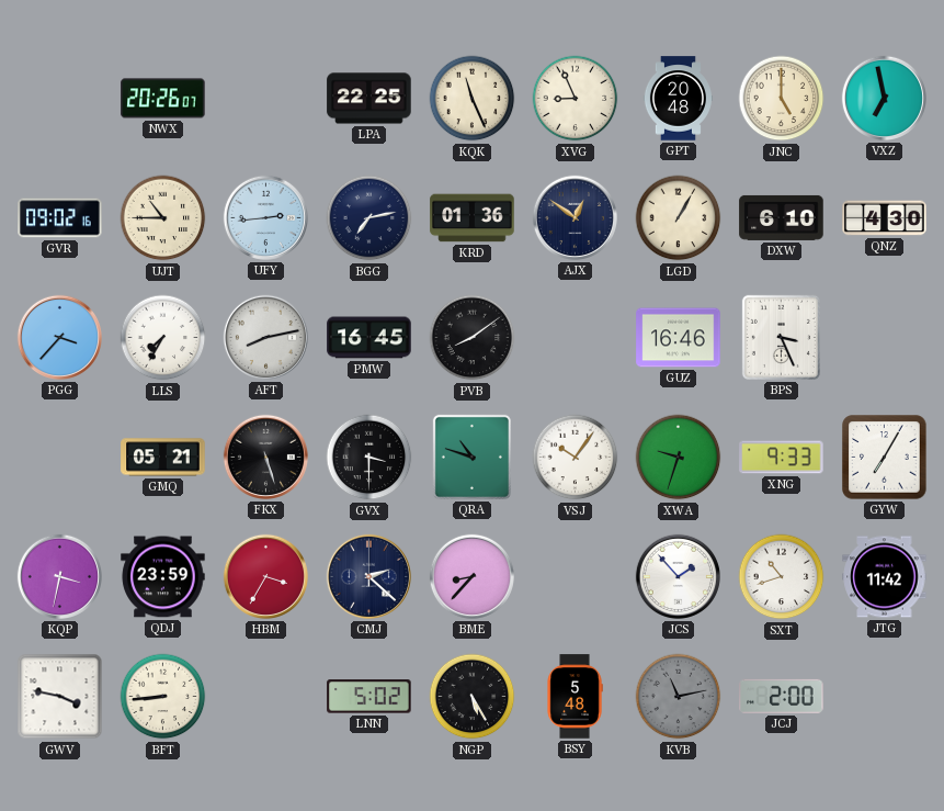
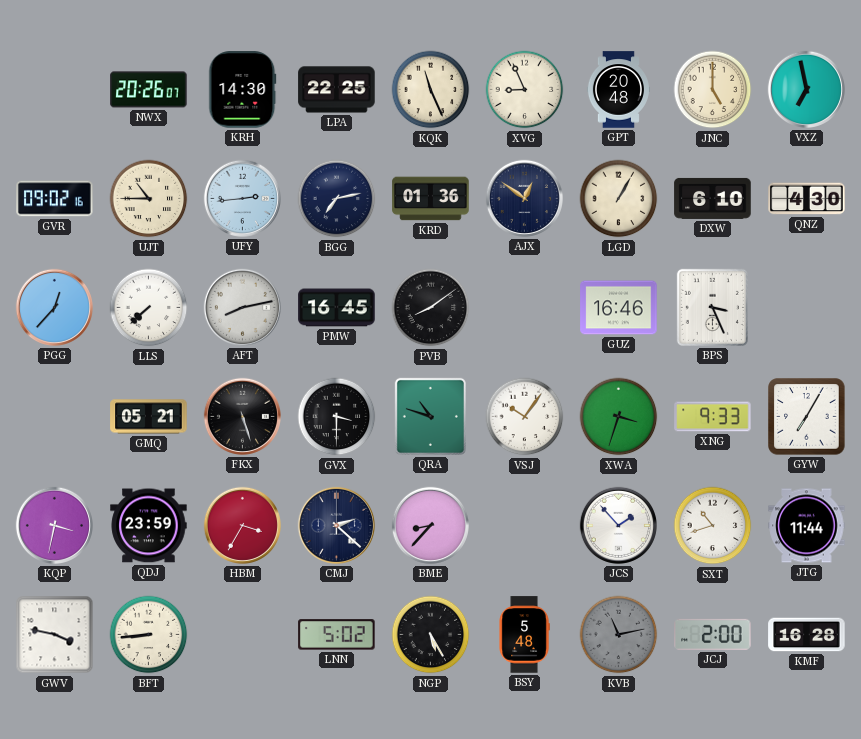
KRH: none -> 14:30
PGG: 3:37 -> 12:37
LLS: 7:35 -> 7:38
XWA: 9:33 -> 3:33
JTG: 11:42 -> 11:44
KMF: none -> 16:28
